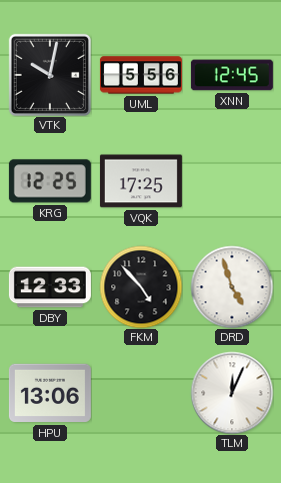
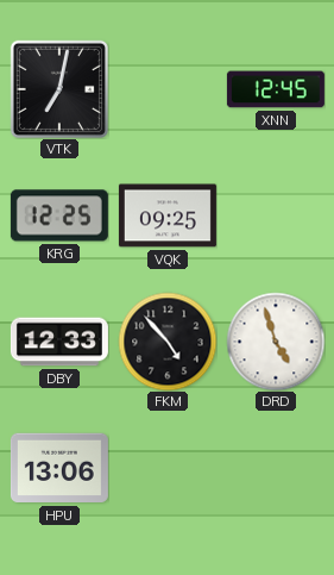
VTK: 10:02 -> 7:02
UML: 5:56 -> none
VQK: 17:25 -> 09:25
TLM: 12:04 -> none
